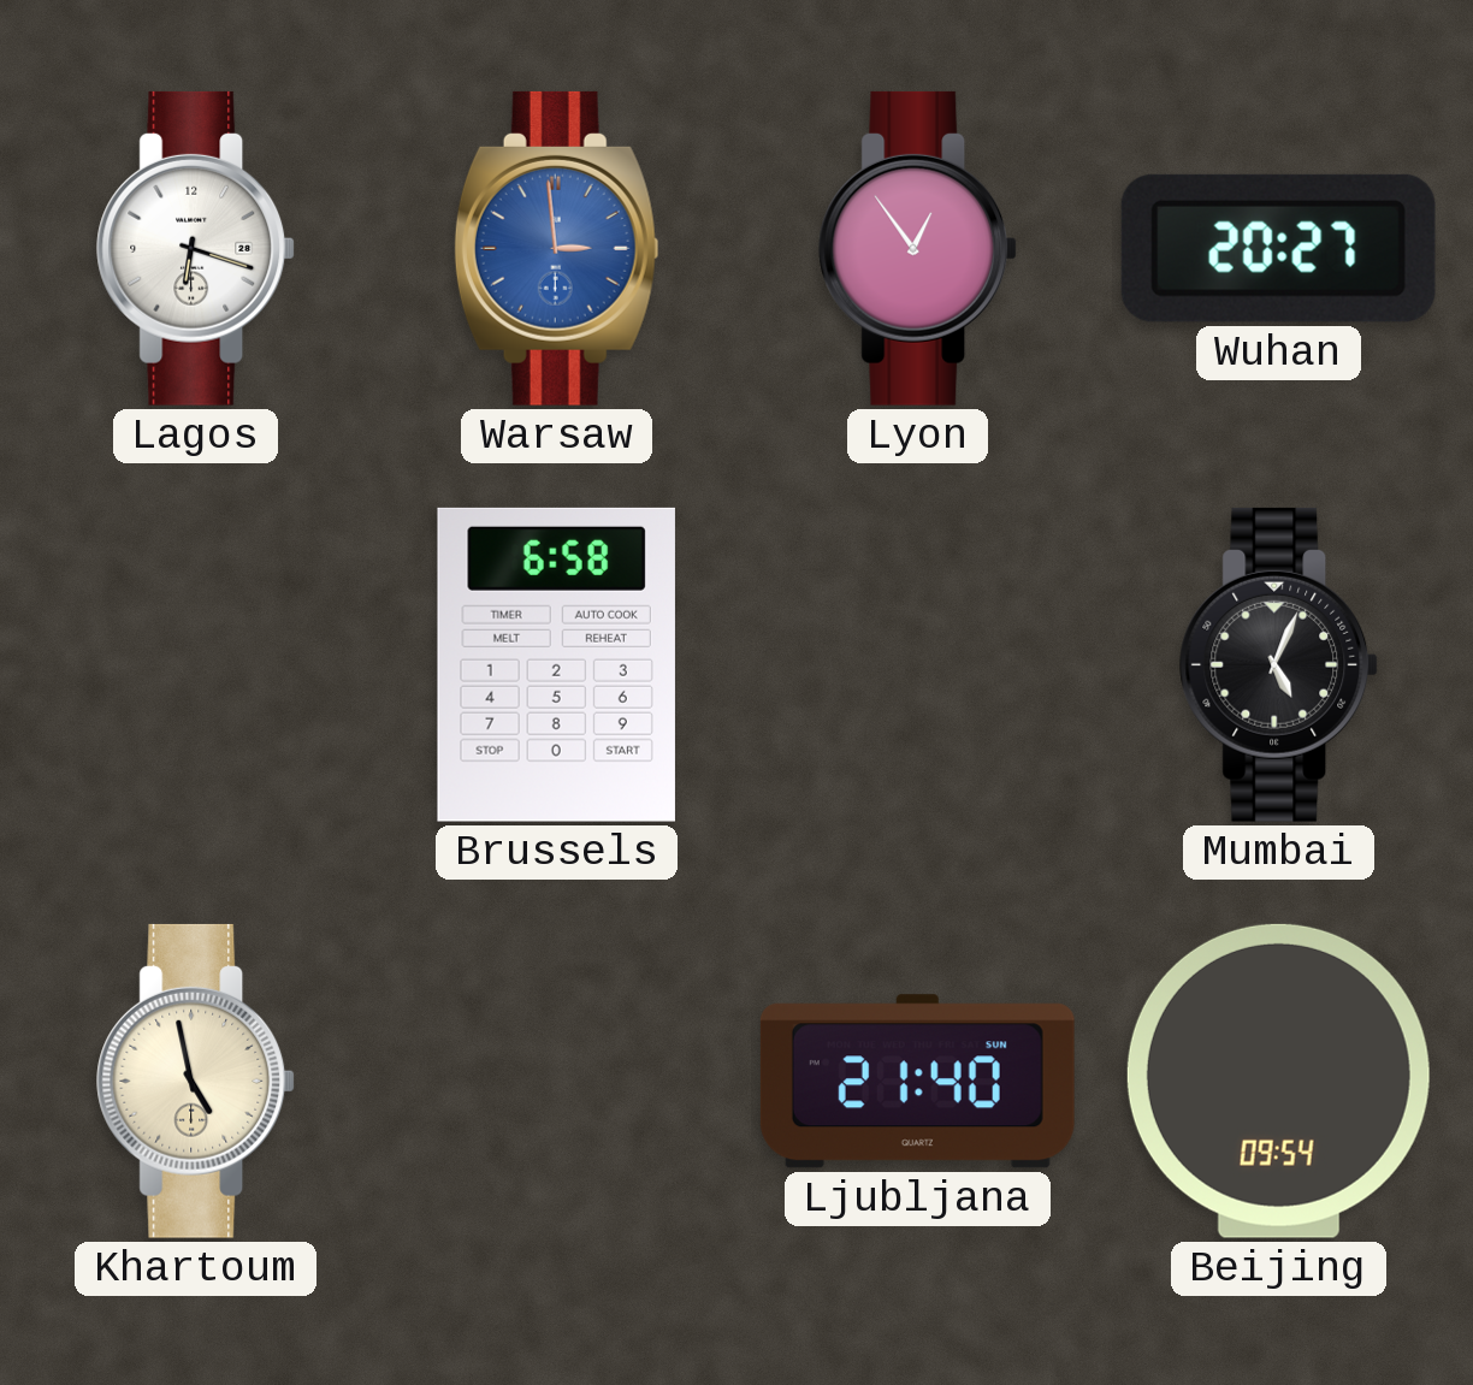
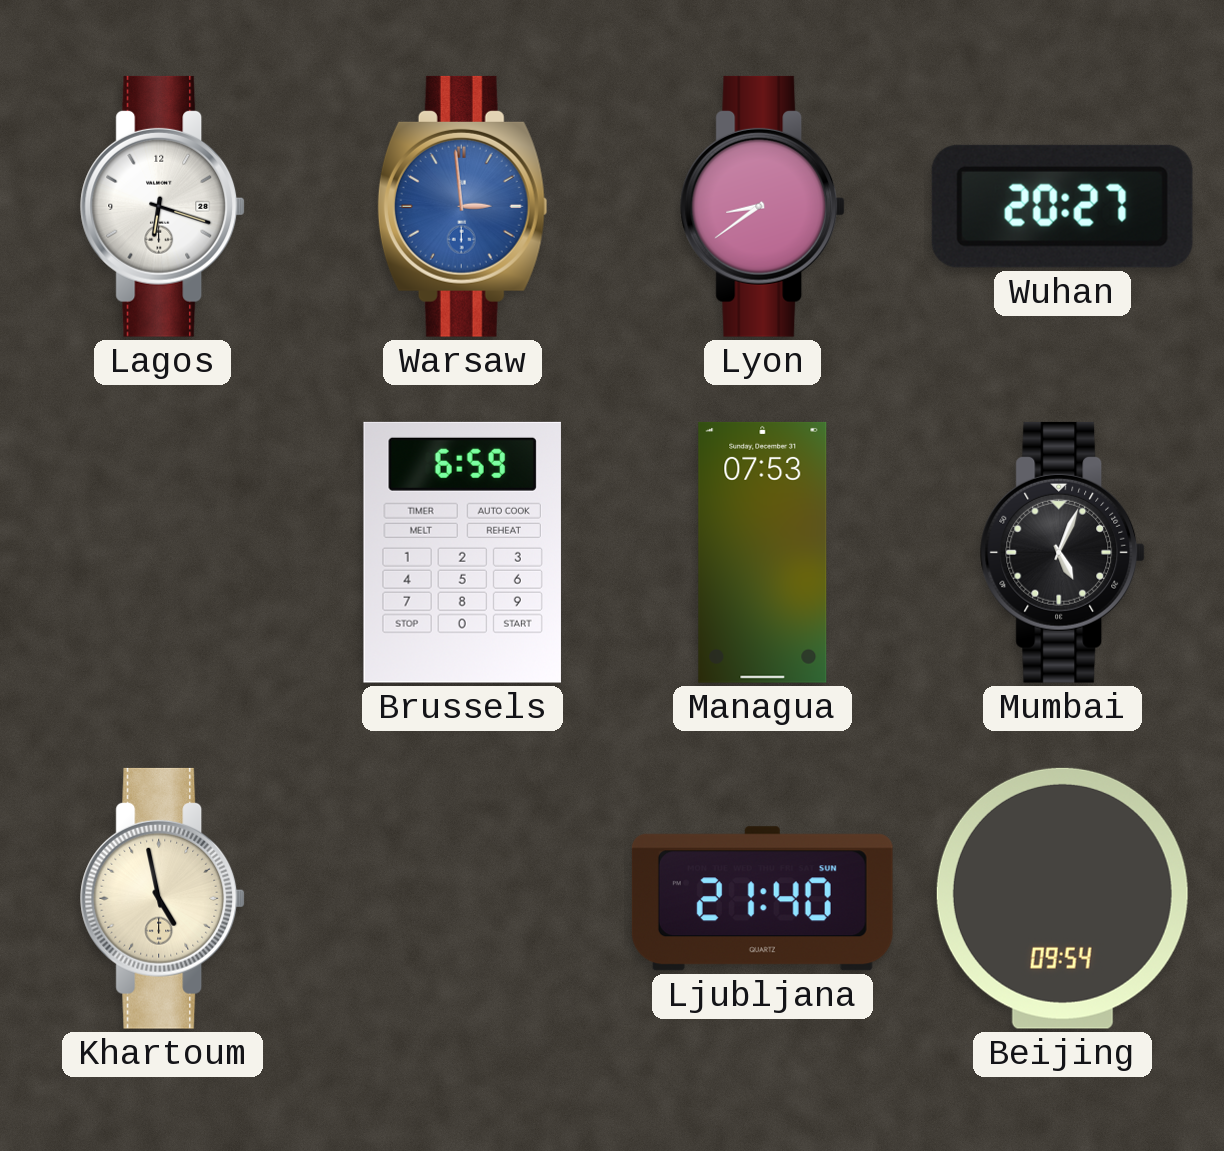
Lyon: 12:54 -> 8:39
Brussels: 6:58 -> 6:59
Managua: none -> 07:53
